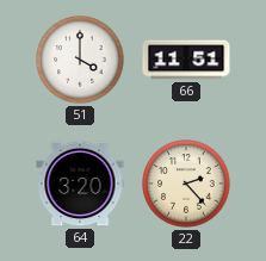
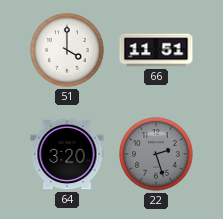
22: 2:23 -> 2:27
22 dial: cream -> grey
